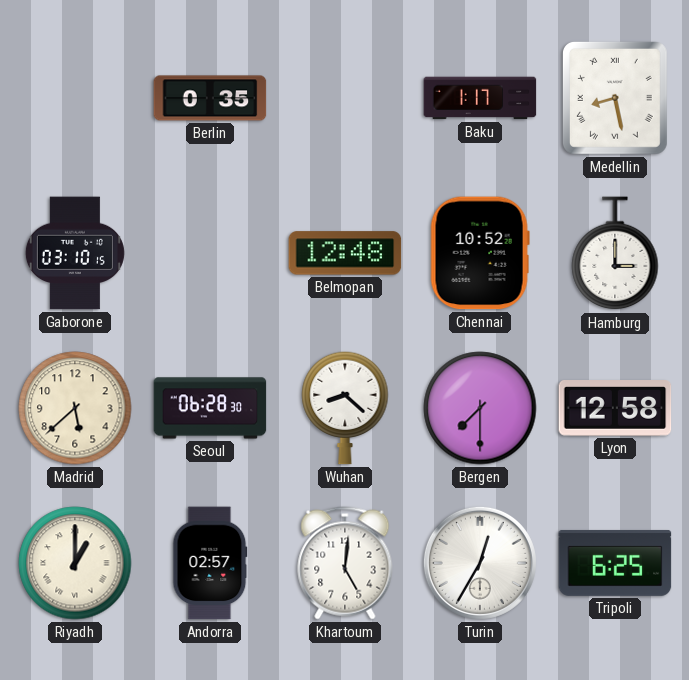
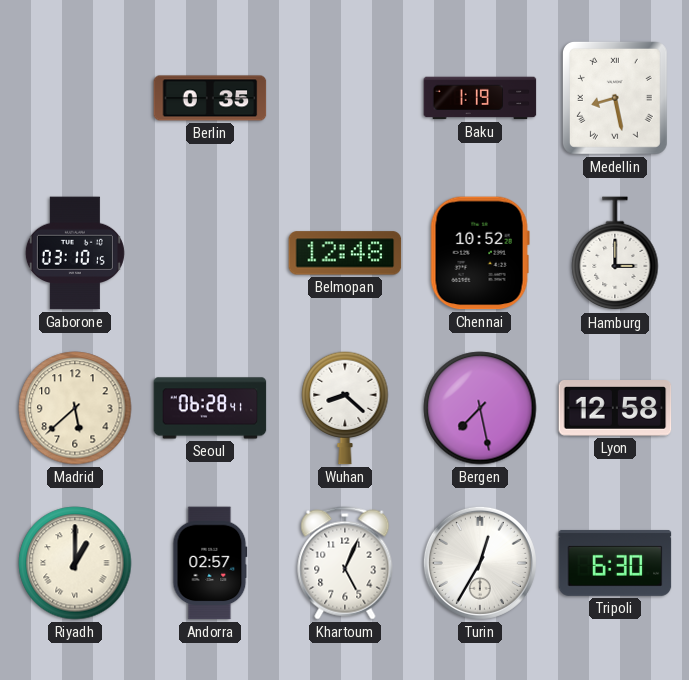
Baku: 1:17 -> 1:19
Seoul: 06:28:30 -> 06:28:41
Bergen: 7:30 -> 7:28
Khartoum: 5:01 -> 5:04
Tripoli: 6:25 -> 6:30
